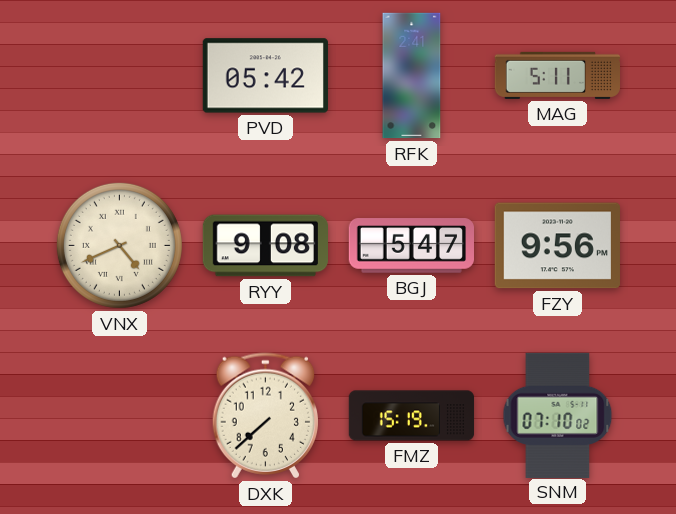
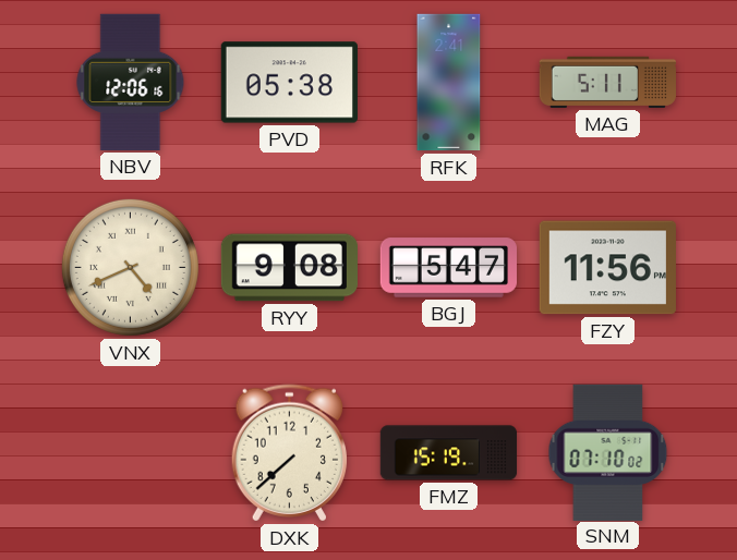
NBV: none -> 12:06
PVD: 05:42 -> 05:38
FZY: 9:56 -> 11:56
